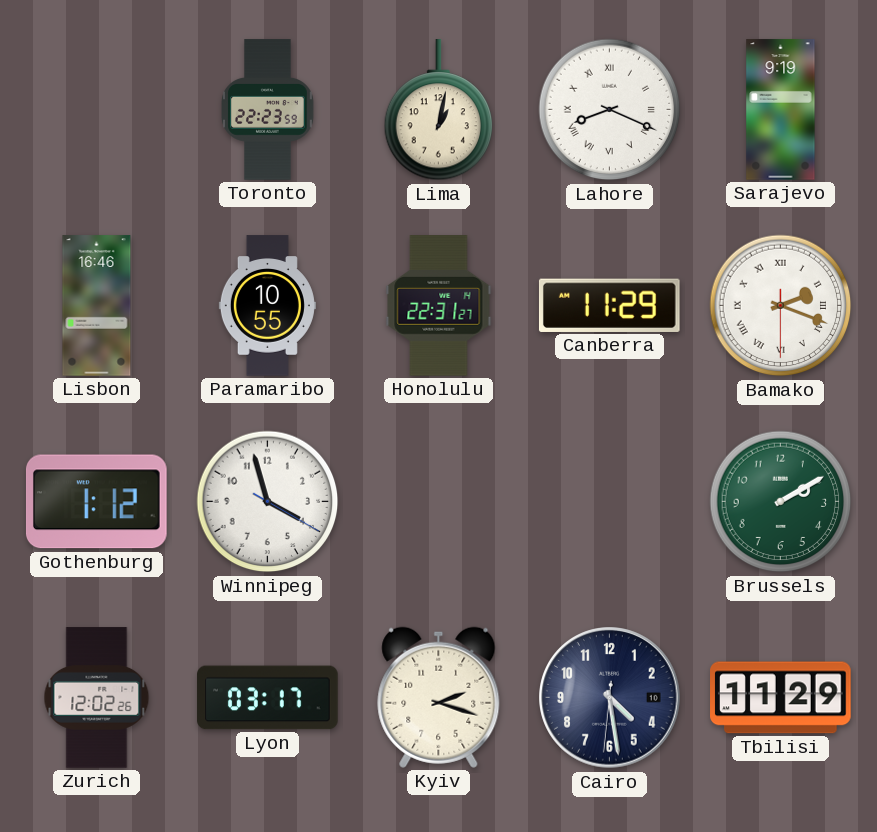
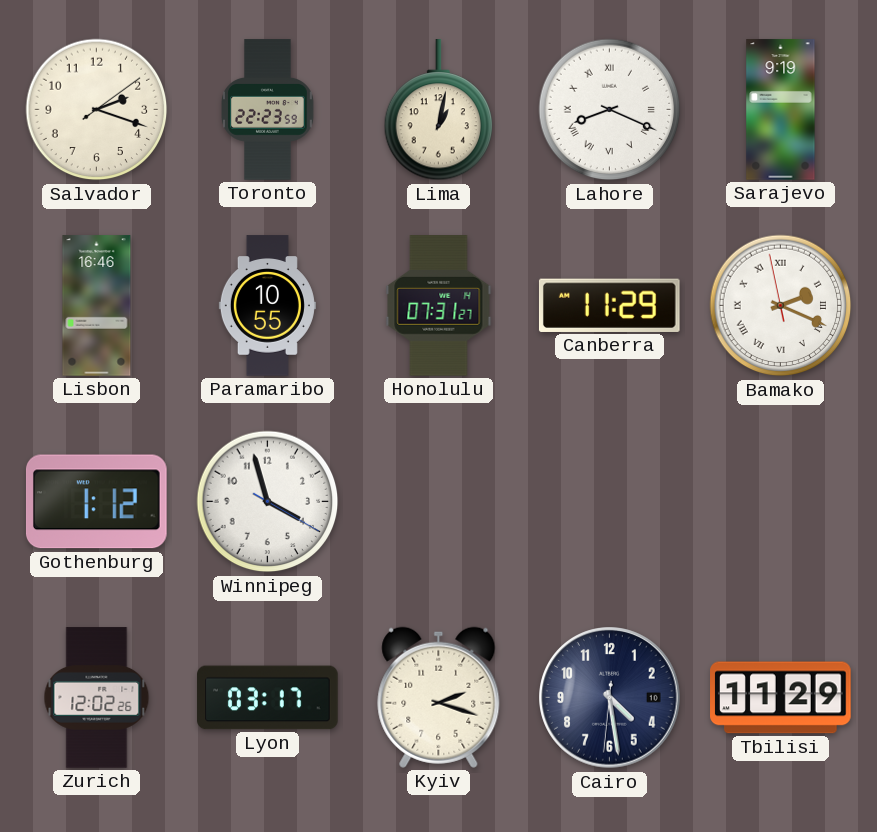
Salvador: none -> 2:18
Honolulu: 22:31 -> 07:31
Bamako: 2:18:30 -> 2:18:58
Brussels: 2:10 -> none
